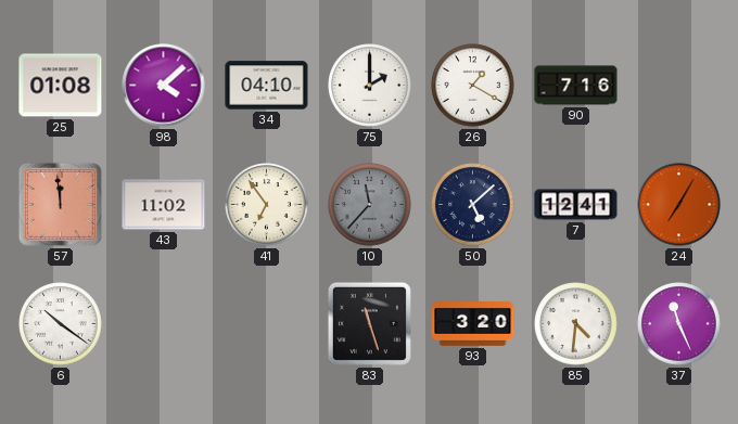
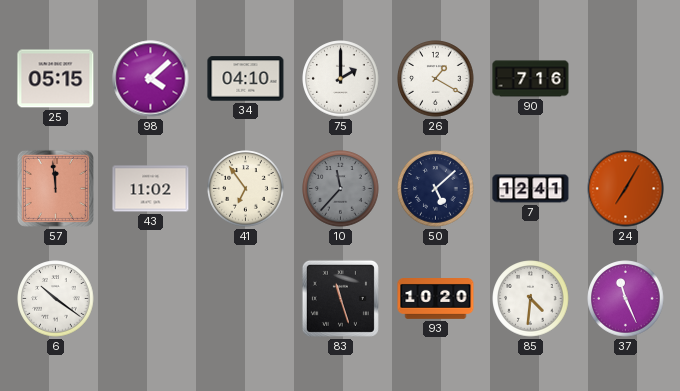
25: 01:08 -> 05:15
93: 3:20 -> 10:20
